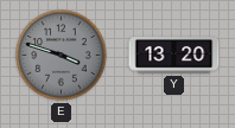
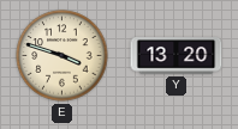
E dial: grey -> cream
